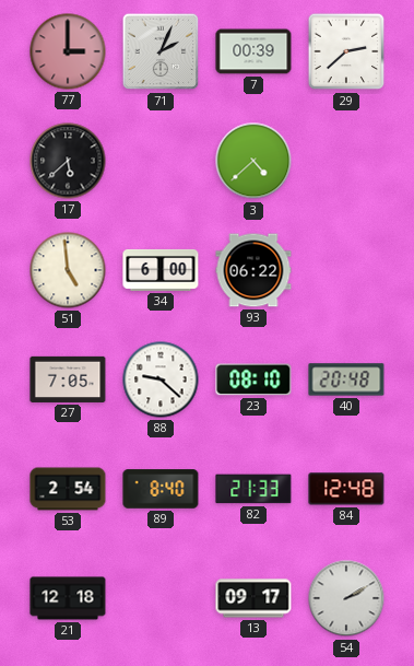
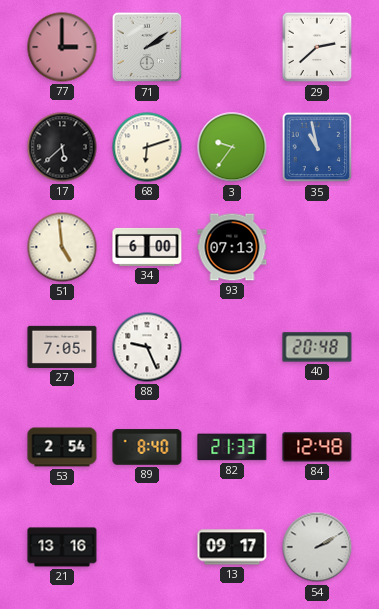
71: 2:04 -> 2:09
7: 00:39 -> none
68: none -> 6:12
3: 4:38 -> 9:36
35: none -> 10:58
93: 06:22 -> 07:13
88: 9:22 -> 9:26
23: 08:10 -> none
21: 12:18 -> 13:16
